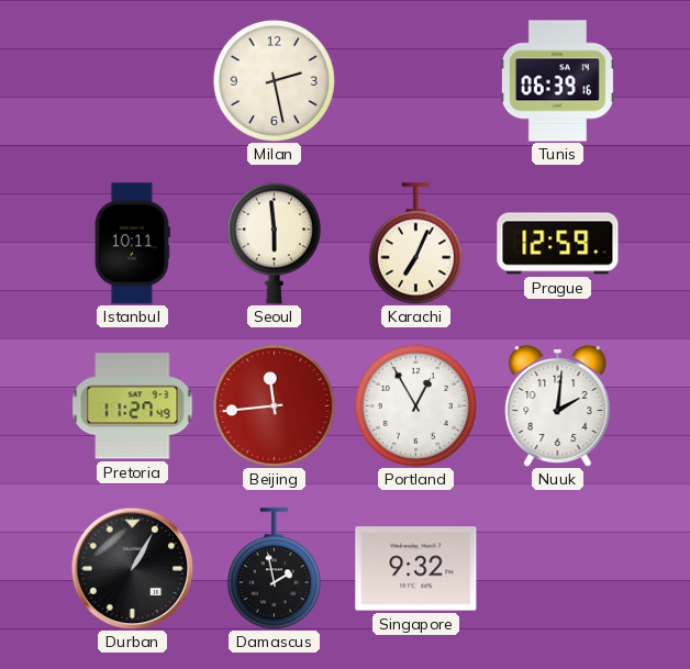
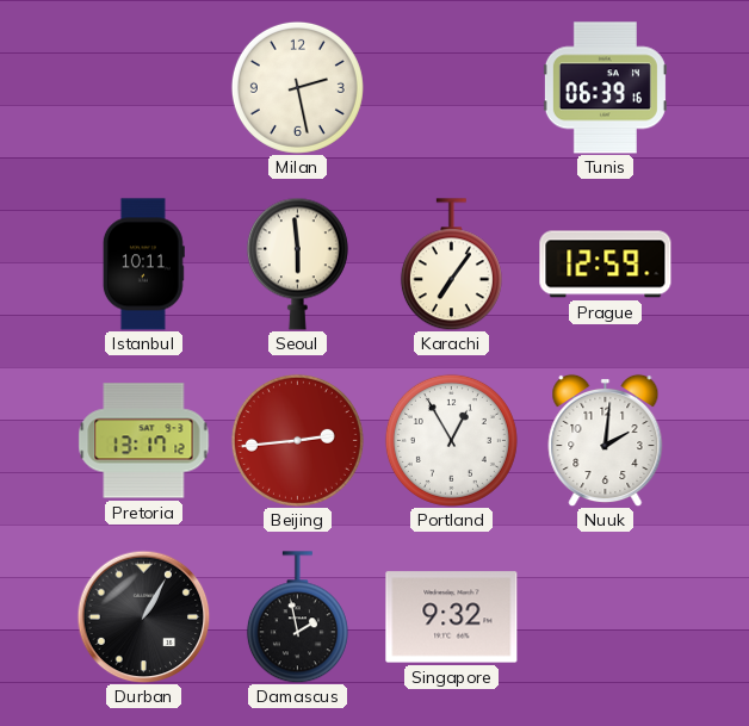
Karachi: 7:04 -> 7:06
Pretoria: 11:27 -> 13:17
Beijing: 11:44 -> 2:44
